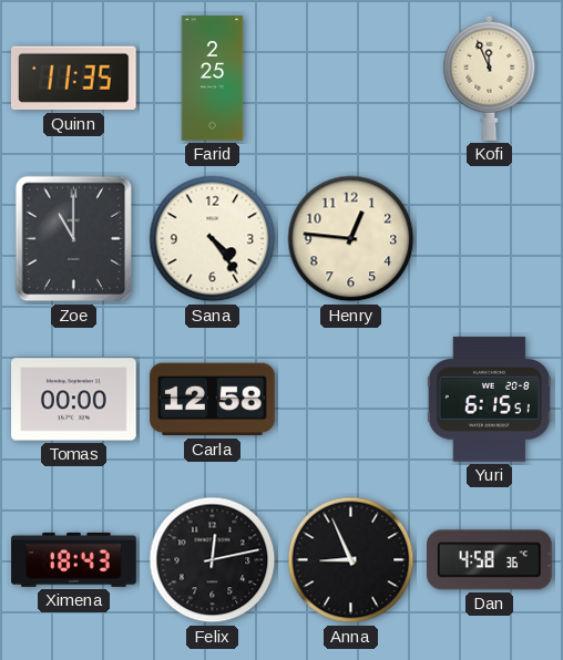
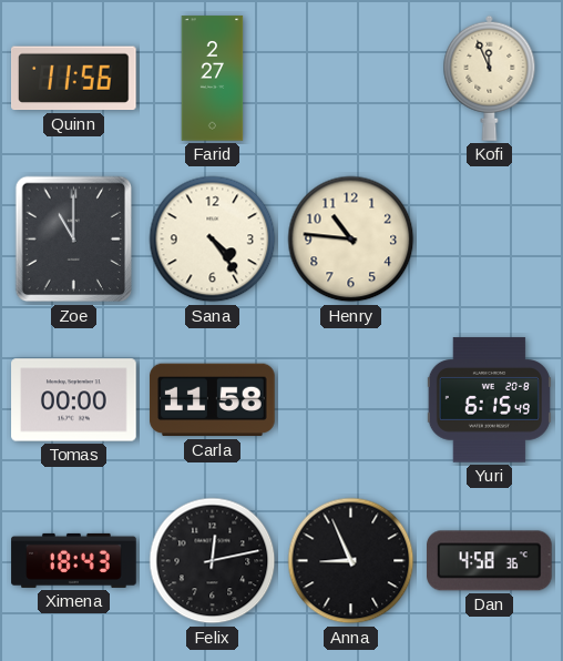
Quinn: 11:35 -> 11:56
Farid: 2:25 -> 2:27
Henry: 12:46 -> 10:46
Carla: 12:58 -> 11:58
Yuri: 6:15:51 -> 6:15:49
